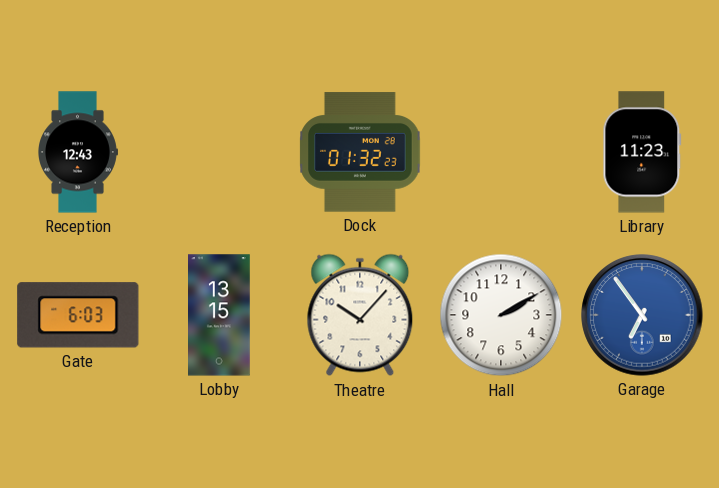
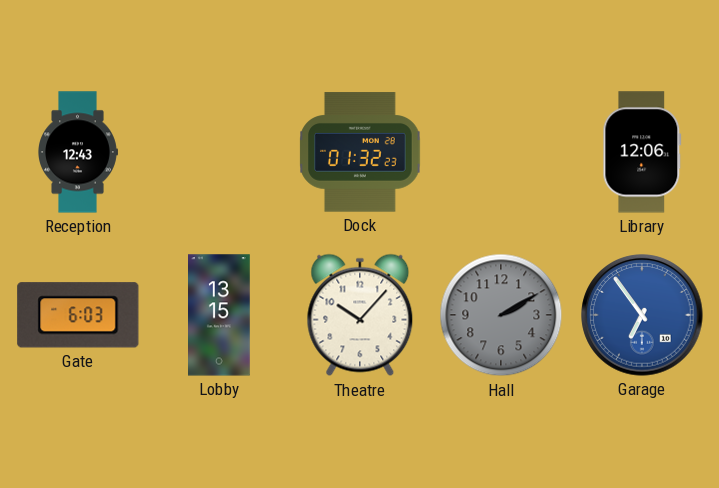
Library: 11:23 -> 12:06
Hall dial: white -> grey
